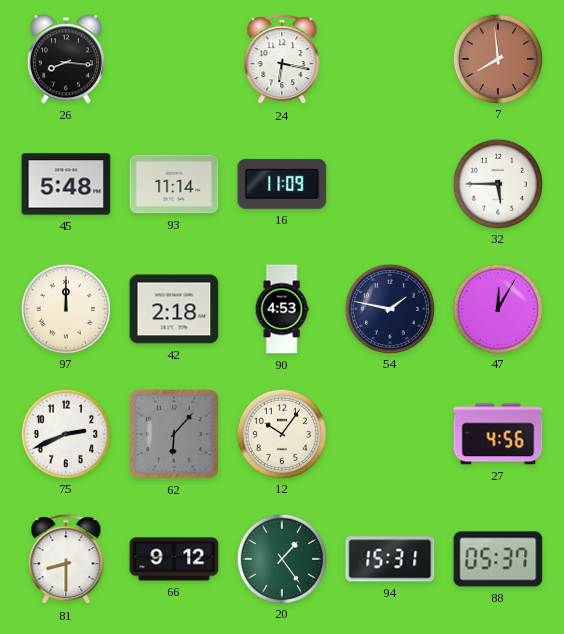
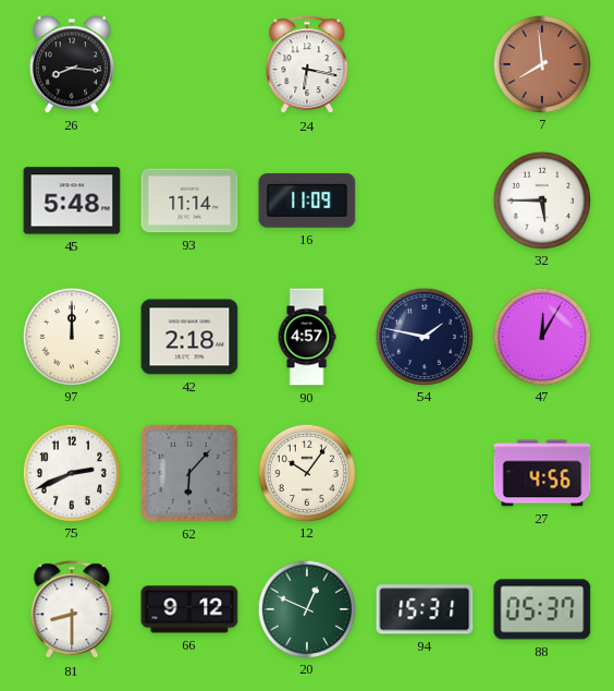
90: 4:53 -> 4:57
20: 1:24 -> 12:49
